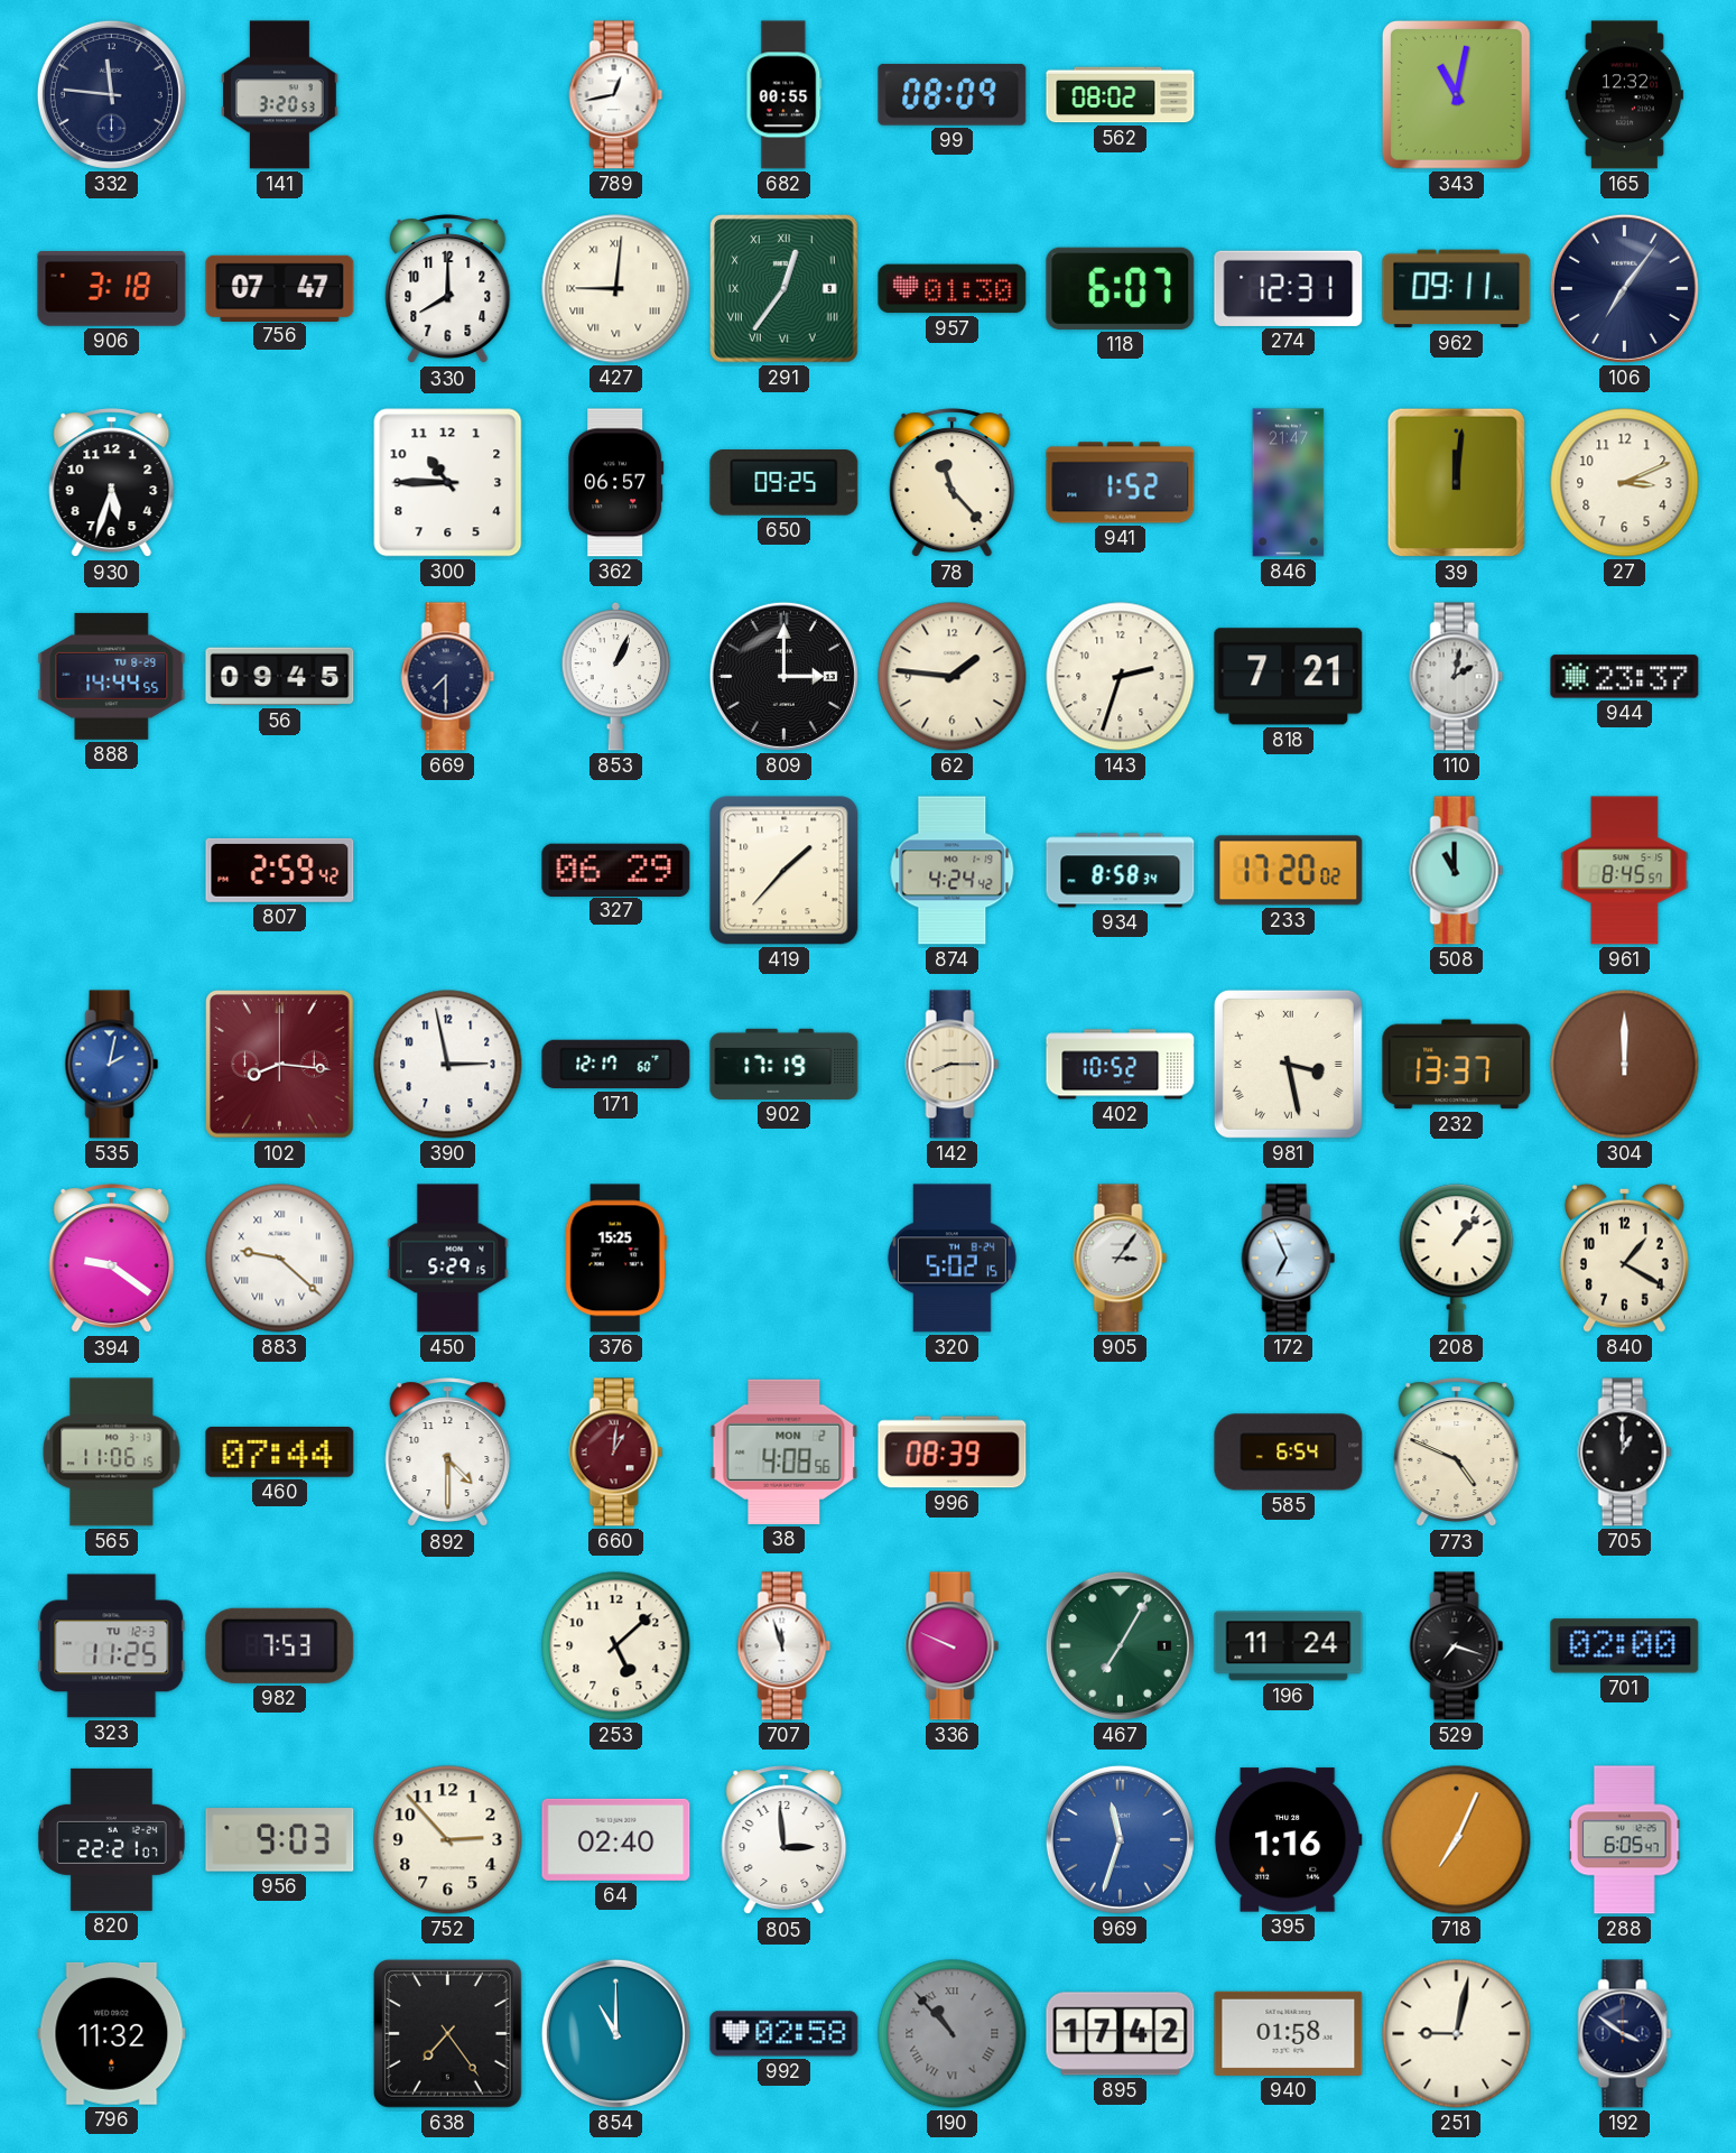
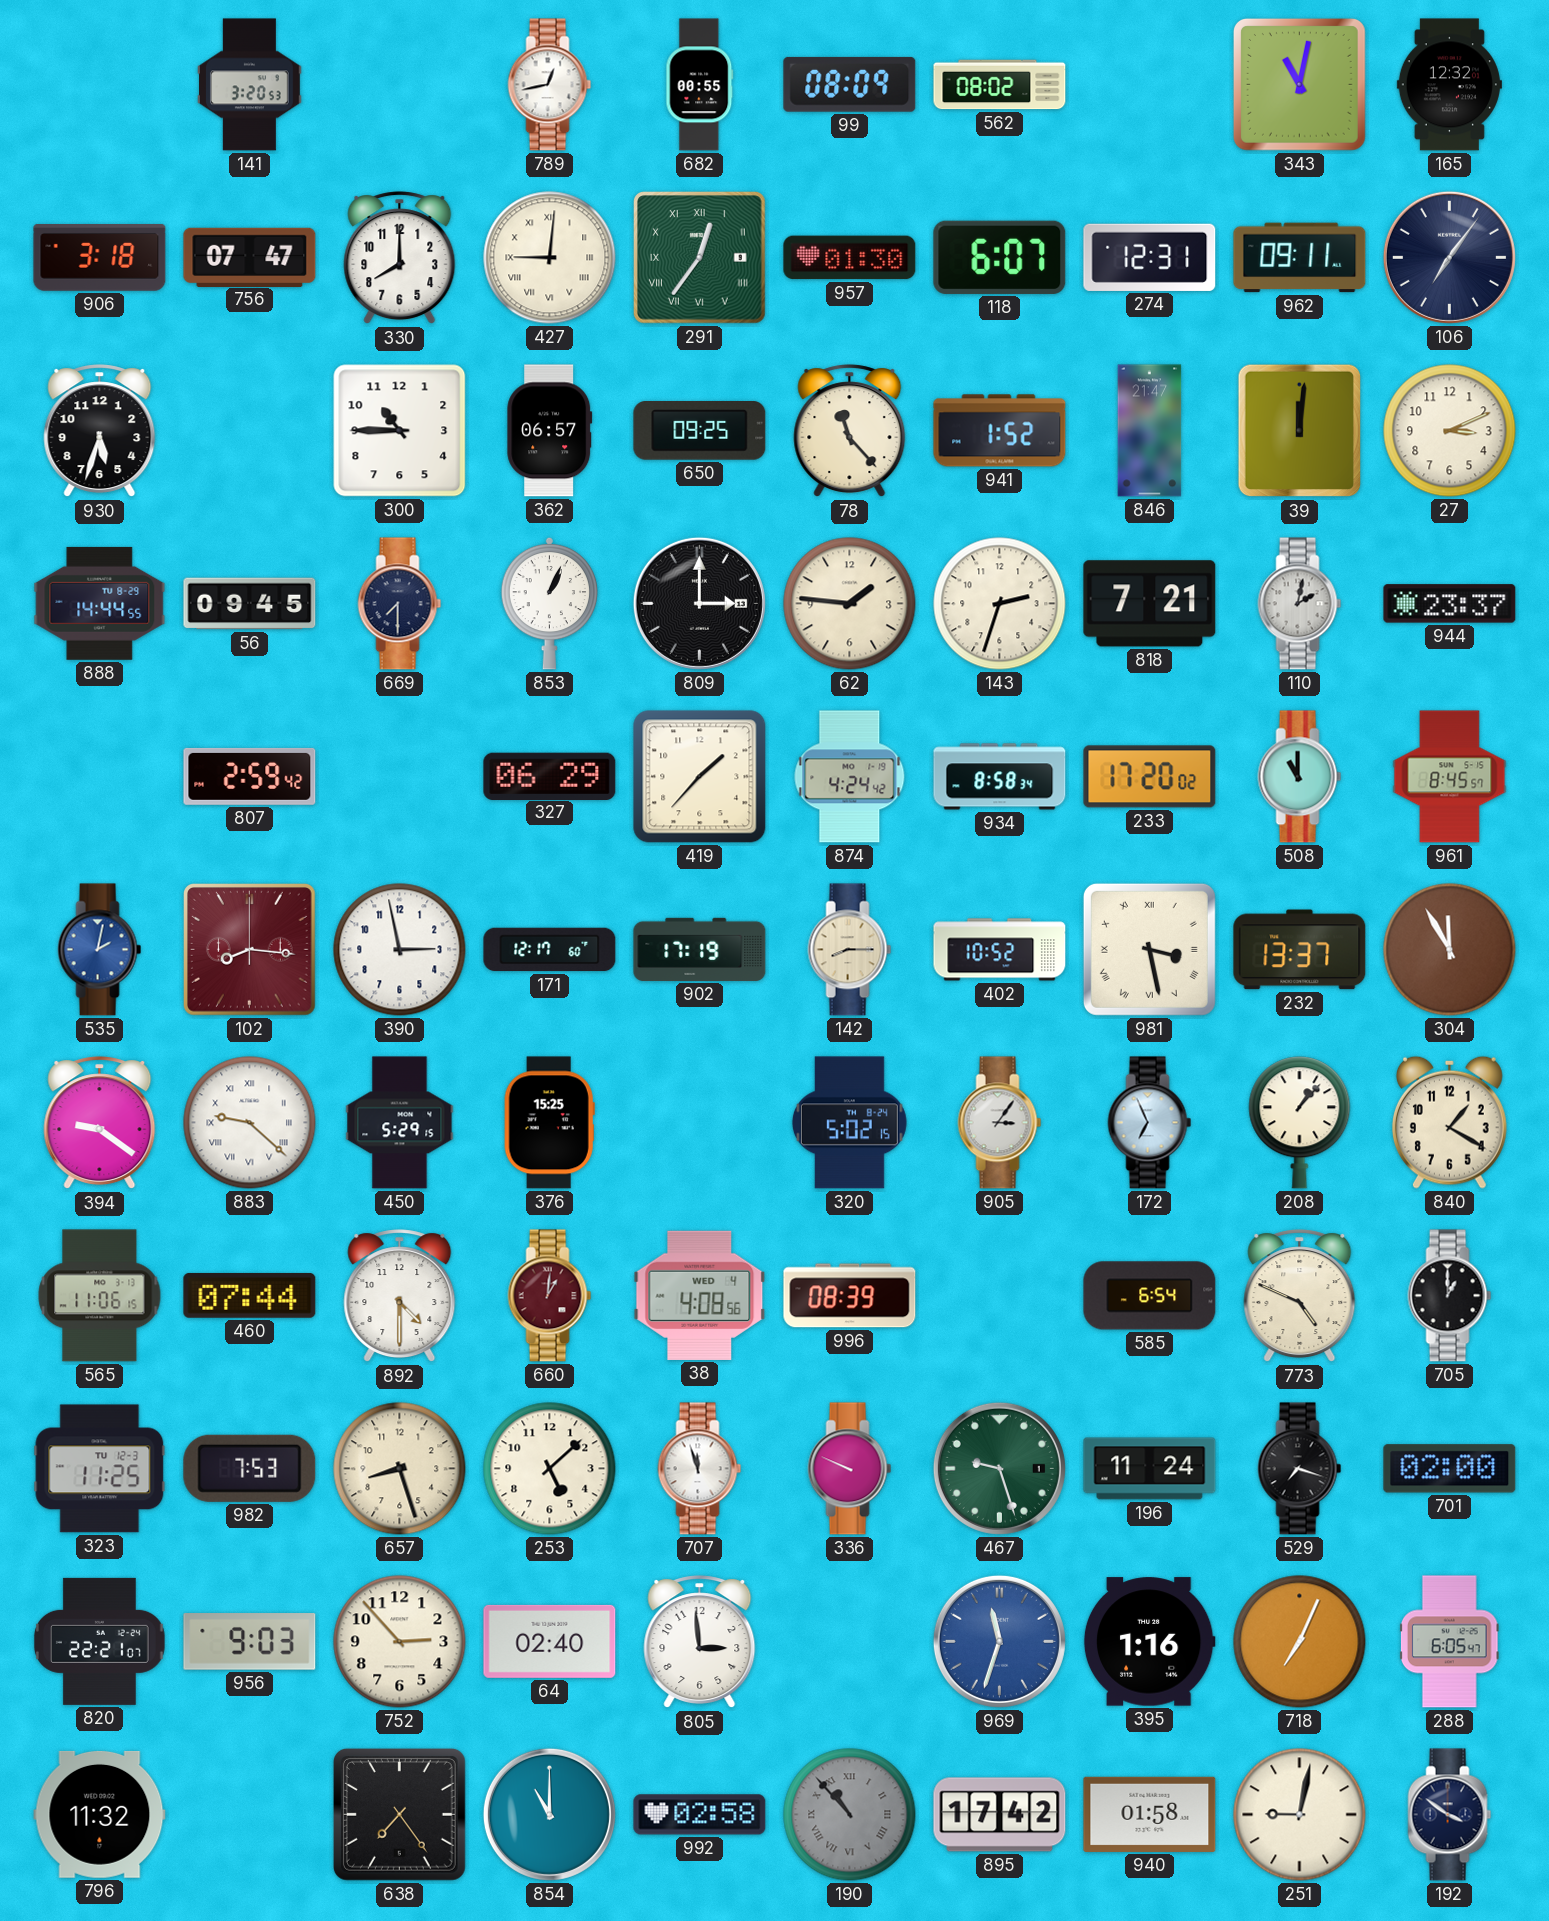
332: 11:46 -> none
304: 12:00 -> 11:55
38 date: MON 2 -> WED 4
657: none -> 8:27
467: 7:05 -> 9:27
